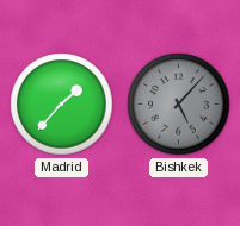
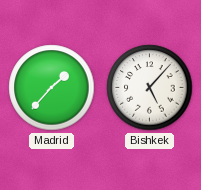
Bishkek dial: grey -> white
